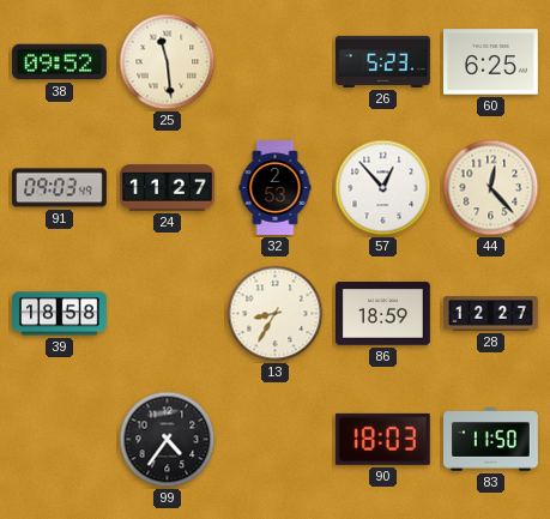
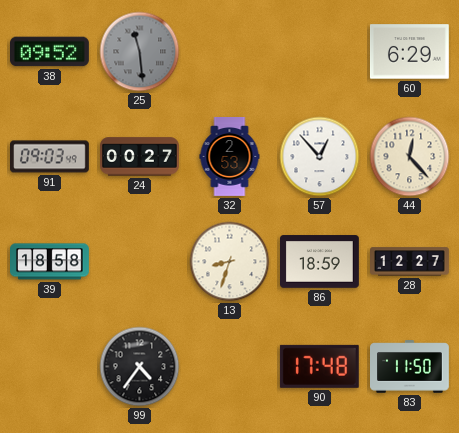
25 dial: cream -> grey
26: 5:23 -> none
60: 6:25 -> 6:29
24: 11:27 -> 00:27
13: 8:35 -> 8:33
90: 18:03 -> 17:48
